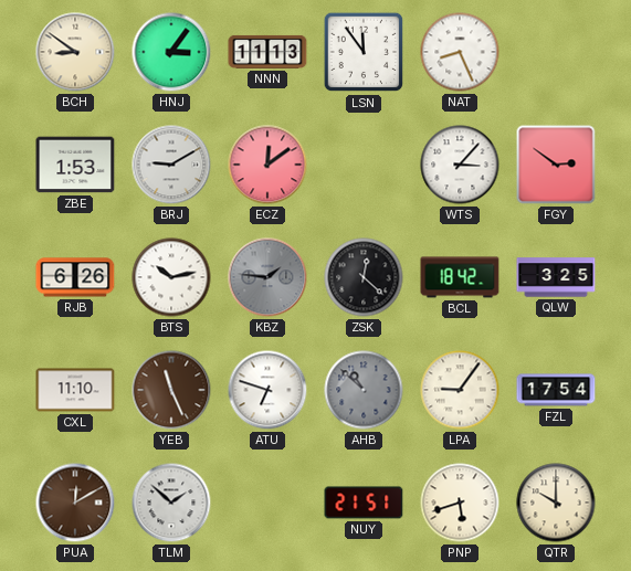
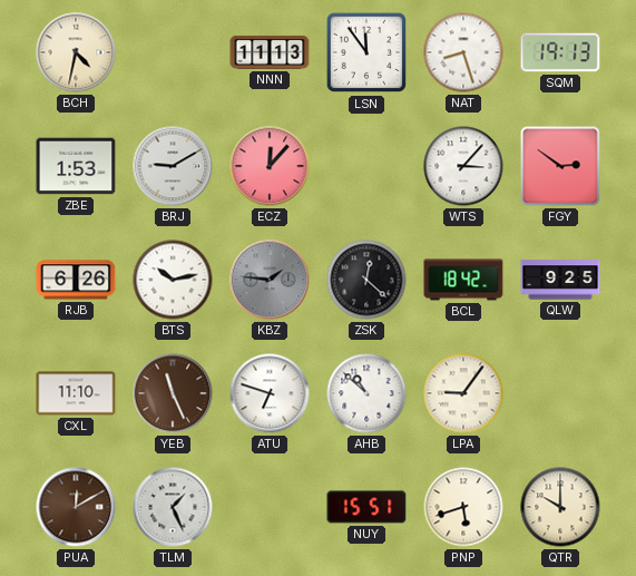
BCH: 8:51 -> 4:32
HNJ: 3:06 -> none
NAT: 8:26 -> 8:27
SQM: none -> 19:13
ECZ: 12:09 -> 12:07
QLW: 3:25 -> 9:25
AHB dial: grey -> white
FZL: 17:54 -> none
TLM: 1:52 -> 1:26
NUY: 21:51 -> 15:51
